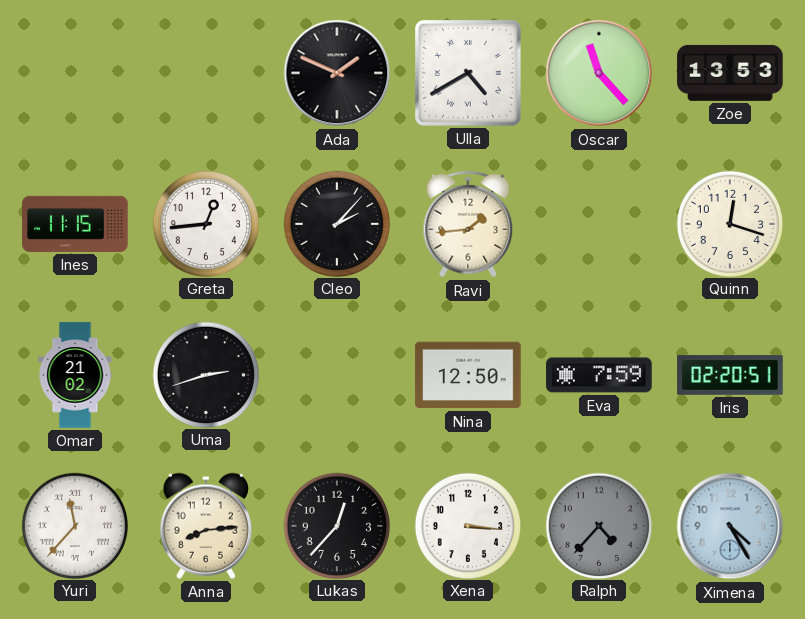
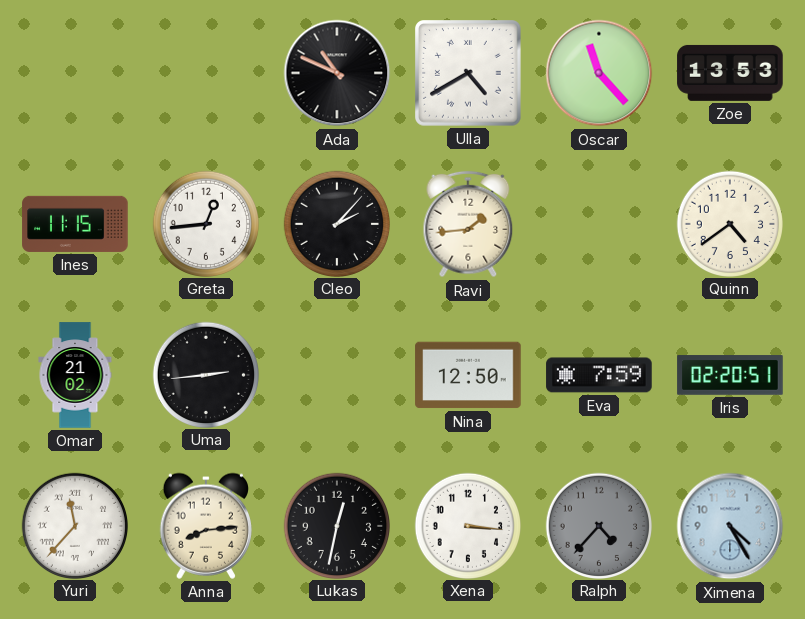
Ada: 1:49 -> 10:49
Quinn: 12:18 -> 4:39
Uma: 2:42 -> 2:44
Lukas: 12:37 -> 12:32
